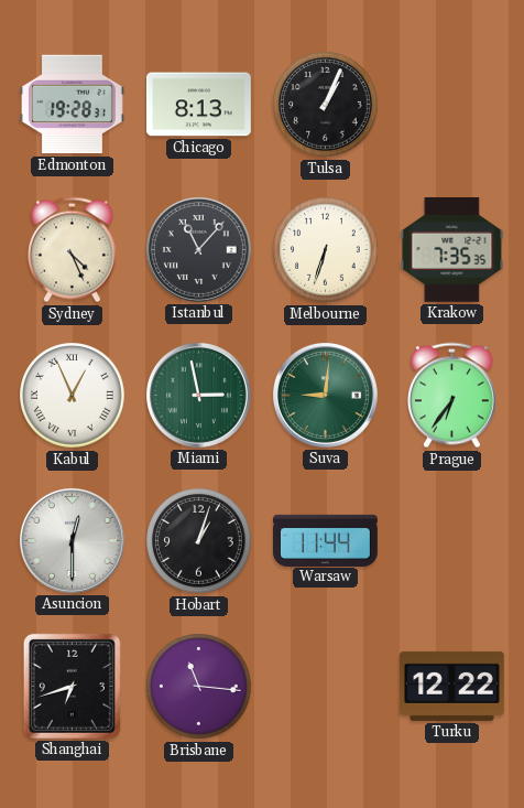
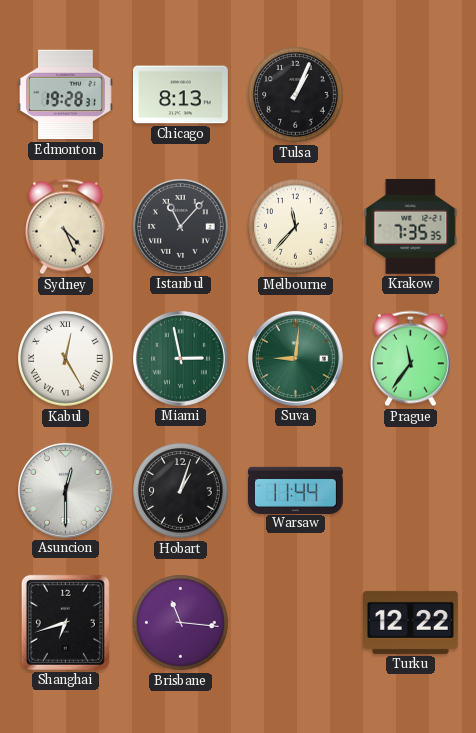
Melbourne: 6:33 -> 11:37
Kabul: 12:56 -> 12:25
Prague: 6:36 -> 11:36
